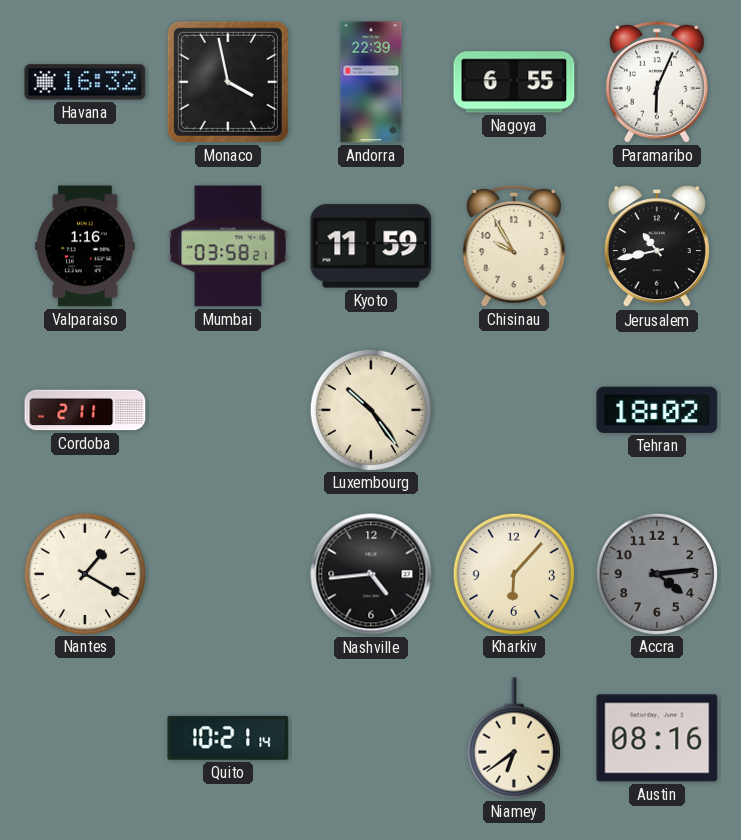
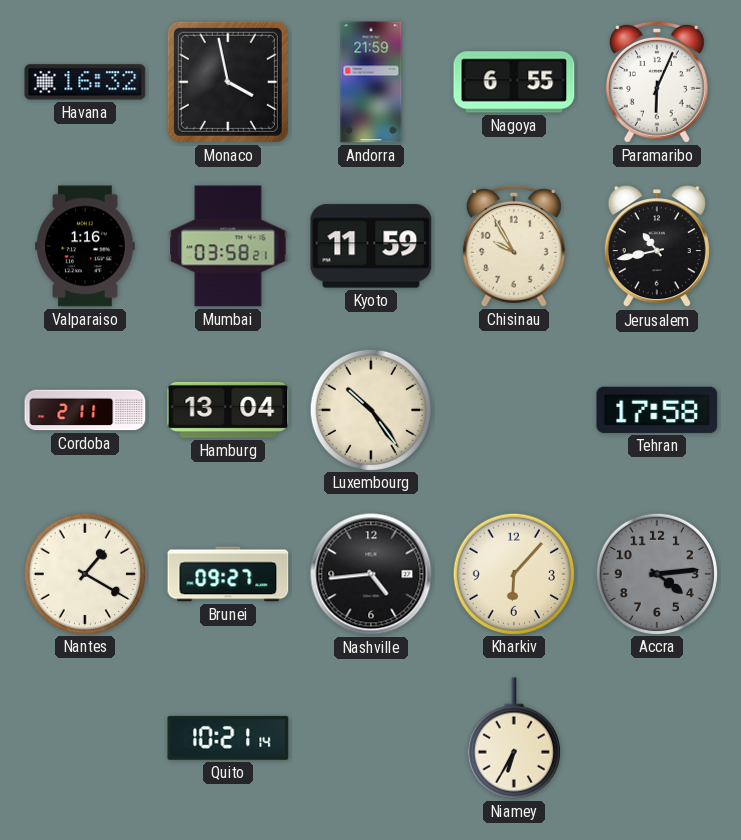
Andorra: 22:39 -> 21:59
Hamburg: none -> 13:04
Tehran: 18:02 -> 17:58
Brunei: none -> 09:27
Niamey: 6:39 -> 6:35
Austin: 08:16 -> none
